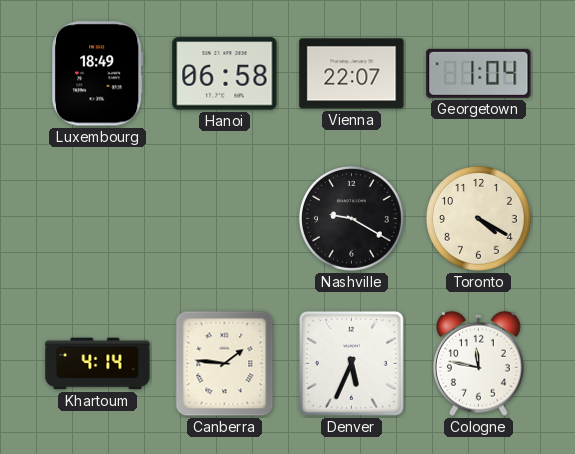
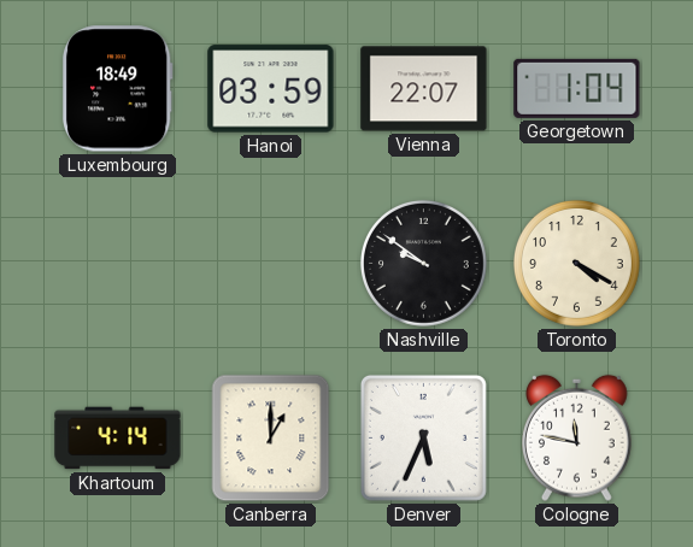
Hanoi: 06:58 -> 03:59
Nashville: 9:20 -> 9:51
Canberra: 1:46 -> 1:00
